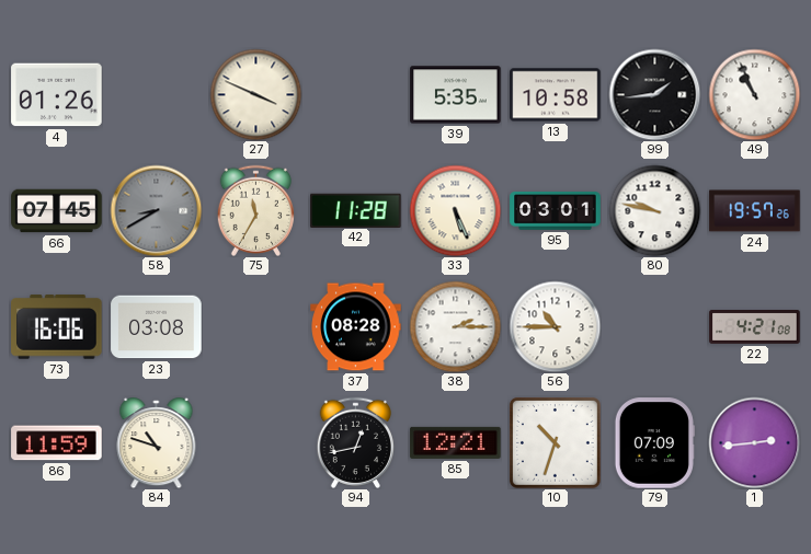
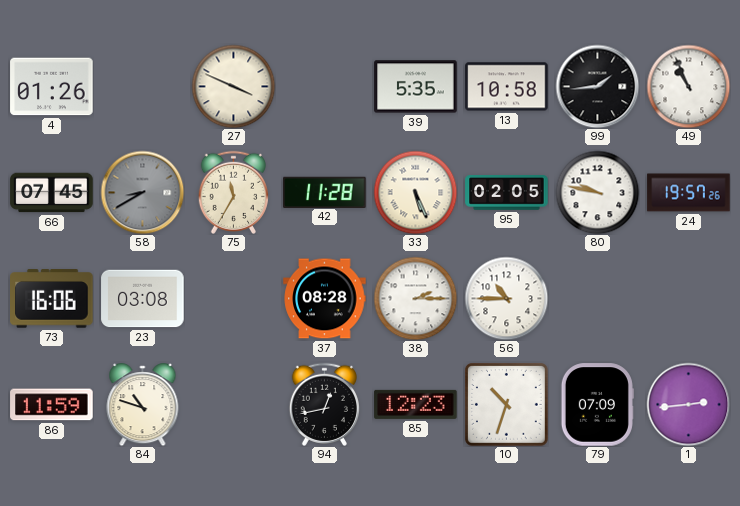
95: 03:01 -> 02:05
22: 4:21 -> none
85: 12:21 -> 12:23
